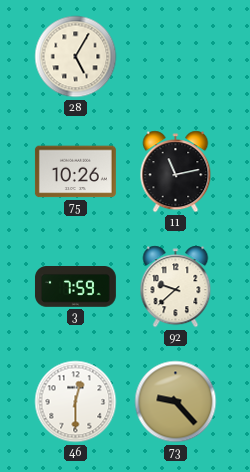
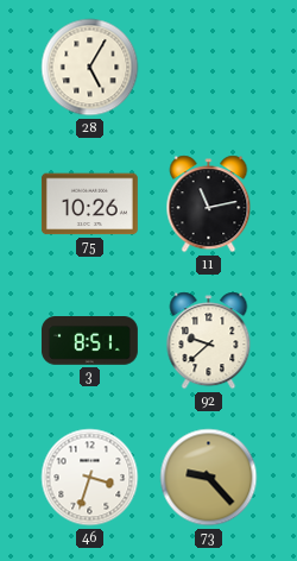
3: 7:59 -> 8:51
46: 12:30 -> 3:33
